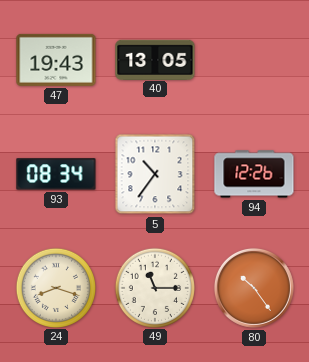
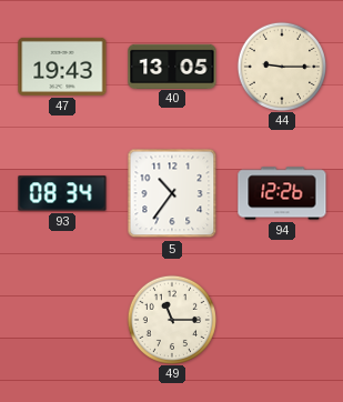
44: none -> 9:15
24: 8:18 -> none
80: 10:24 -> none
